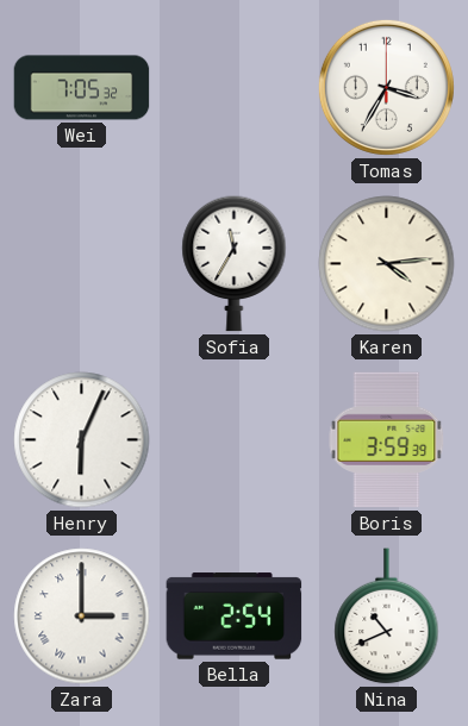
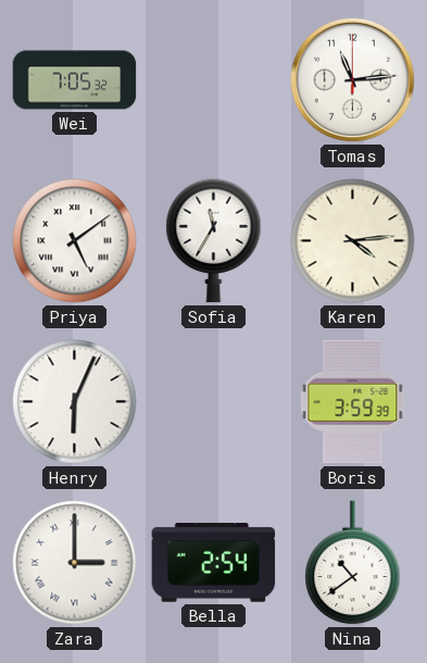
Tomas: 3:35 -> 11:14
Priya: none -> 5:09
Nina: 10:41 -> 10:39
